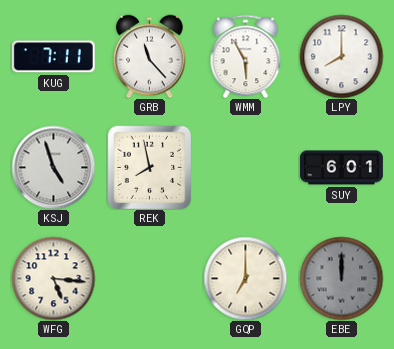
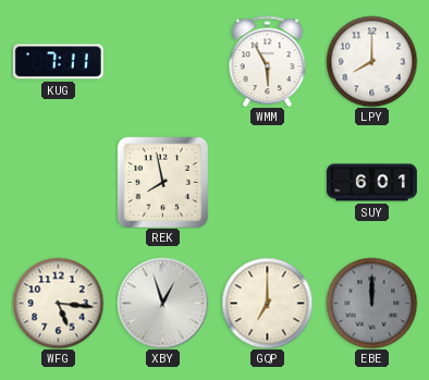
GRB: 11:23 -> none
KSJ: 4:57 -> none
XBY: none -> 12:57
